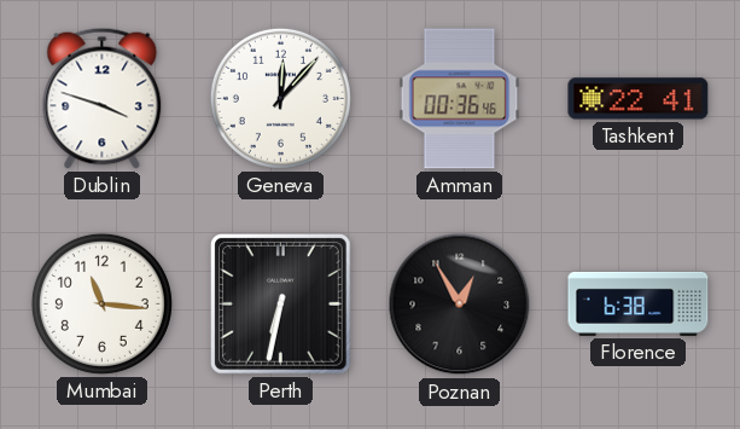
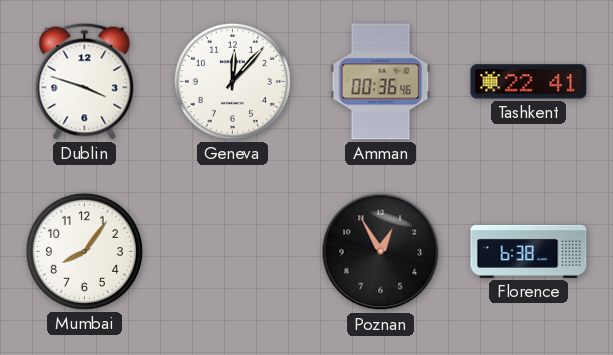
Mumbai: 11:16 -> 8:06
Perth: 6:32 -> none
